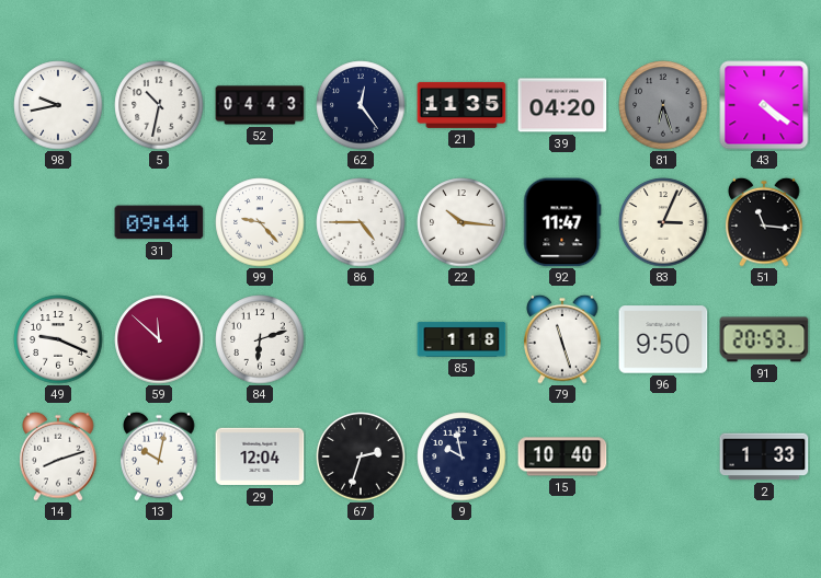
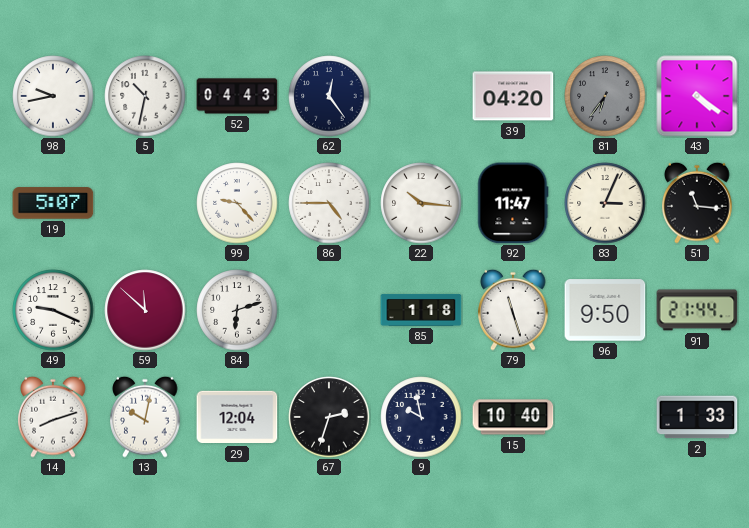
21: 11:35 -> none
81: 6:27 -> 6:36
19: none -> 5:07
31: 09:44 -> none
91: 20:53 -> 21:44
